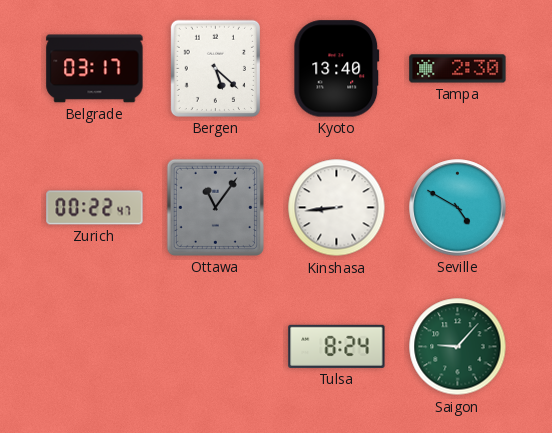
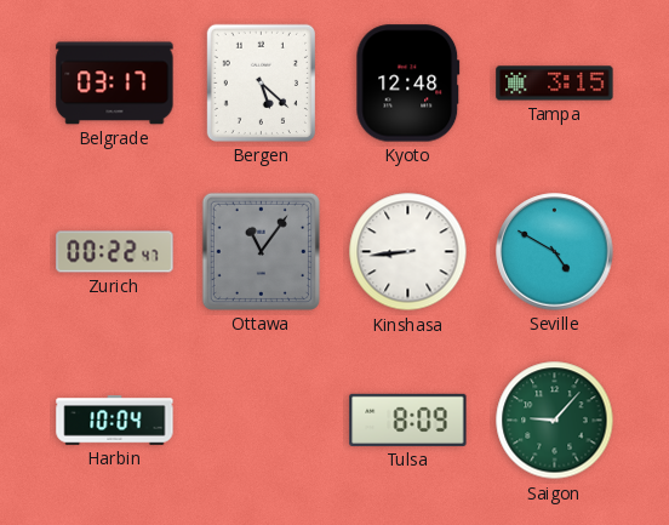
Kyoto: 13:40 -> 12:48
Tampa: 2:30 -> 3:15
Harbin: none -> 10:04
Tulsa: 8:24 -> 8:09
